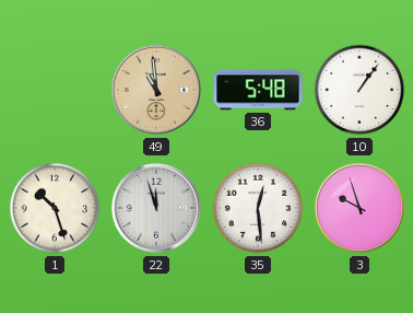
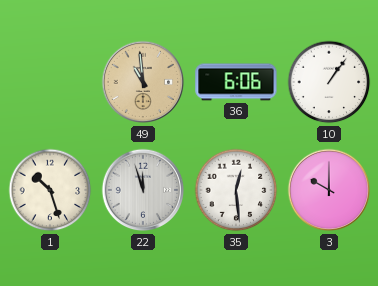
36: 5:48 -> 6:06
3: 9:57 -> 10:00
